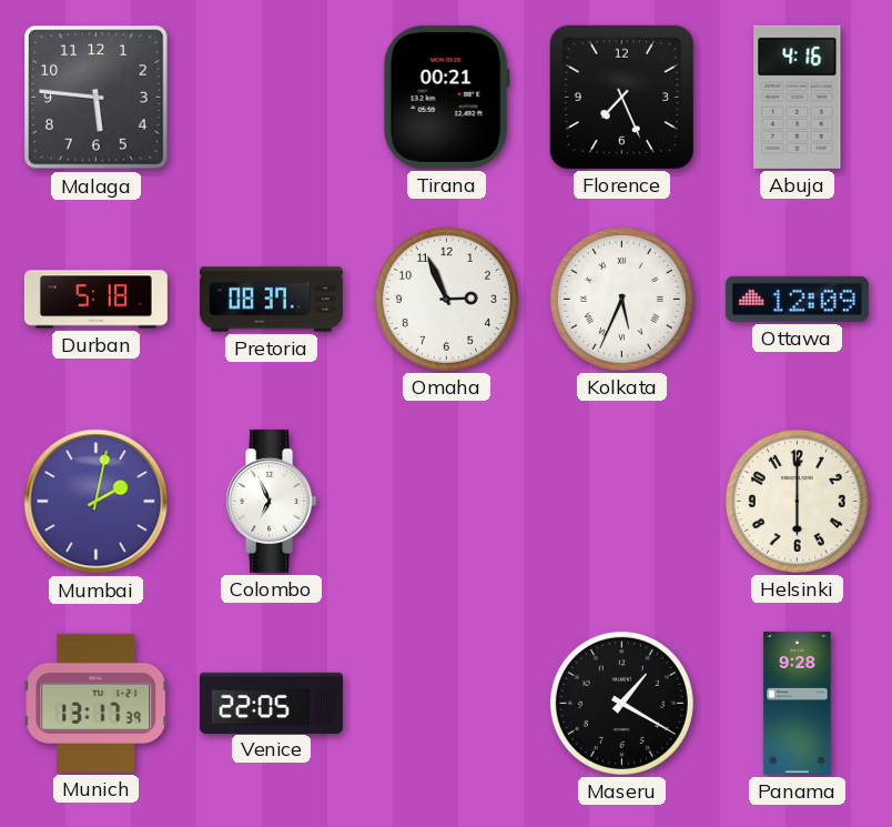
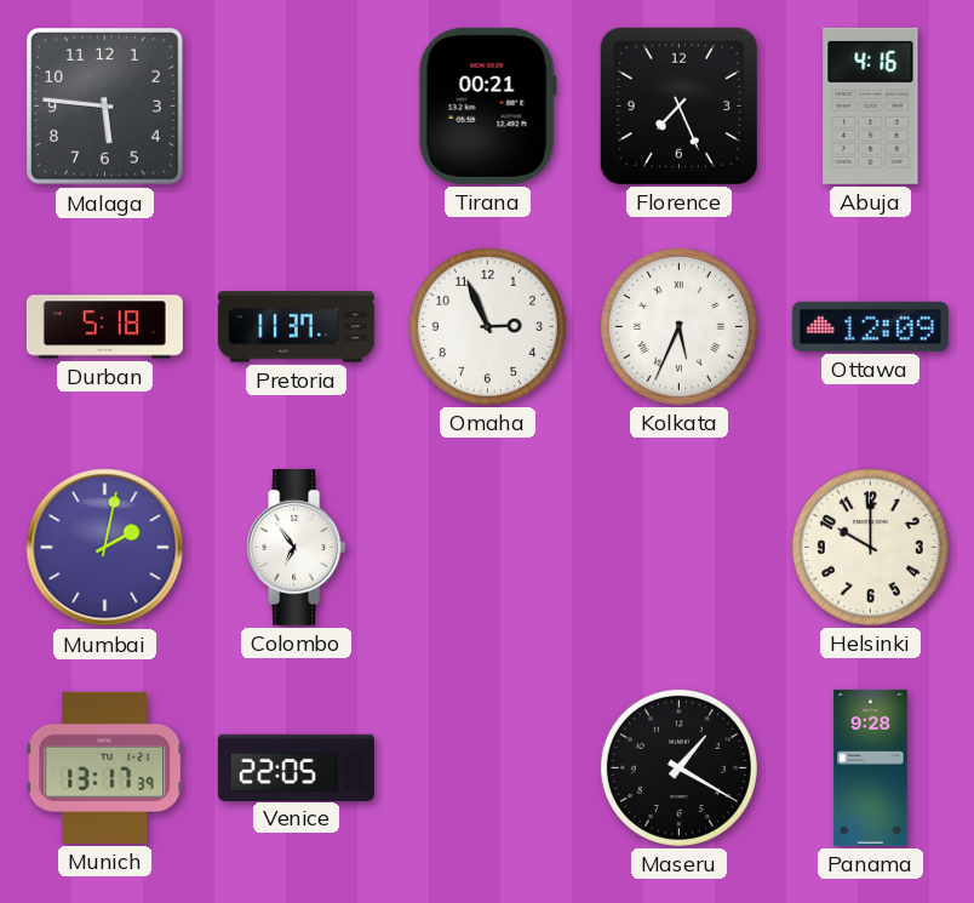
Pretoria: 08:37 -> 11:37
Colombo: 6:56 -> 6:54
Helsinki: 6:00 -> 10:00
